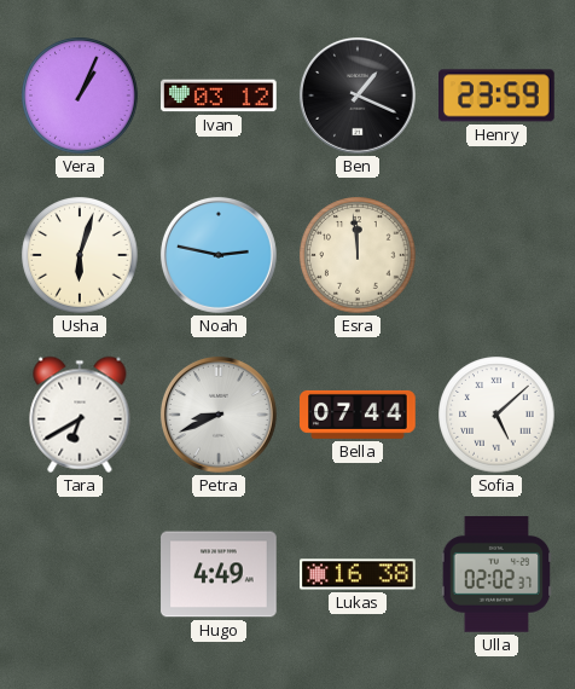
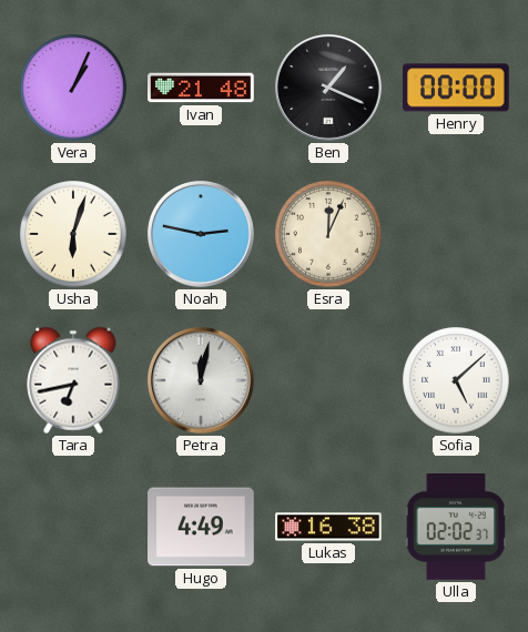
Ivan: 03:12 -> 21:48
Henry: 23:59 -> 00:00
Esra: 11:59 -> 12:04
Tara: 6:40 -> 6:43
Petra: 8:41 -> 12:02
Bella: 07:44 -> none
